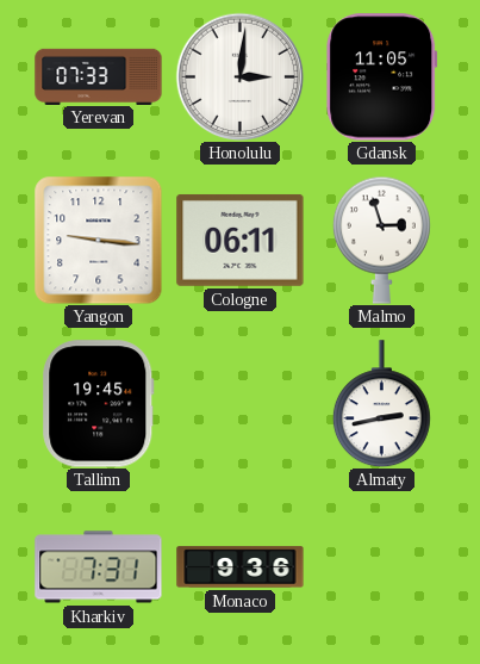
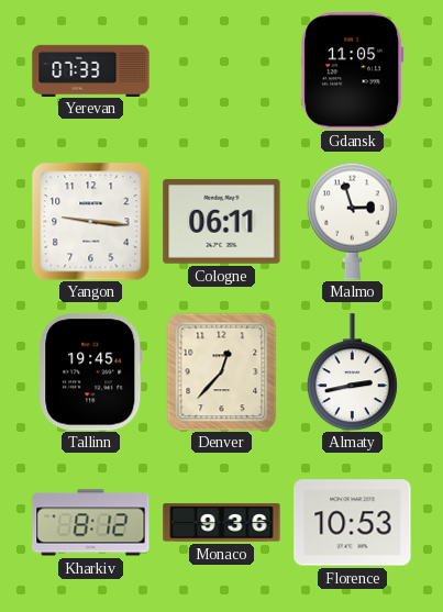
Honolulu: 3:01 -> none
Denver: none -> 12:37
Kharkiv: 7:31 -> 8:12
Florence: none -> 10:53
